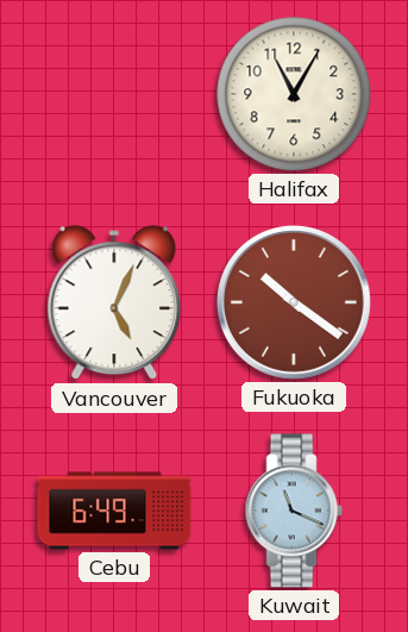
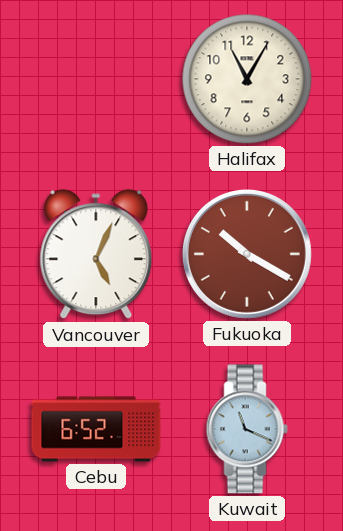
Fukuoka: 10:21 -> 10:20
Cebu: 6:49 -> 6:52
